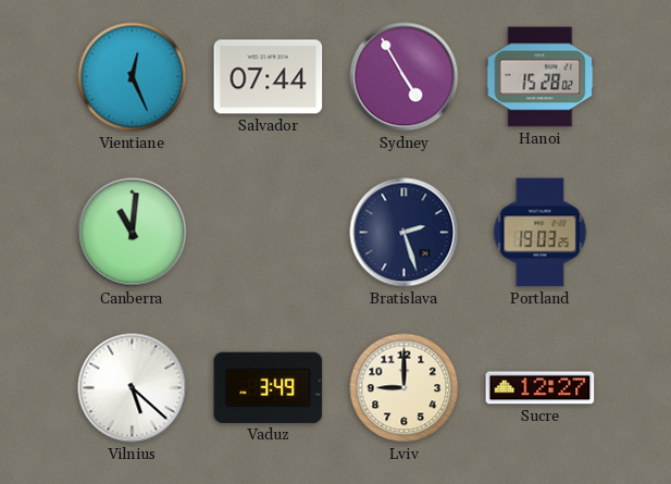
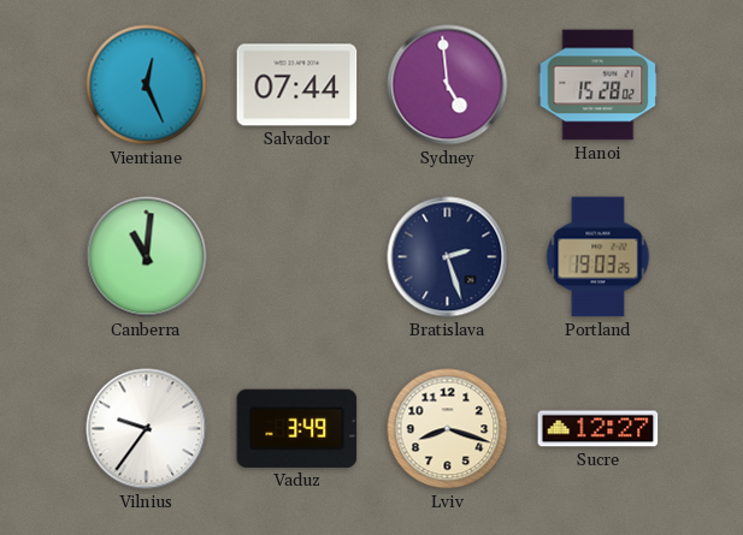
Sydney: 4:55 -> 4:59
Vilnius: 5:22 -> 9:36
Lviv: 9:00 -> 8:18
